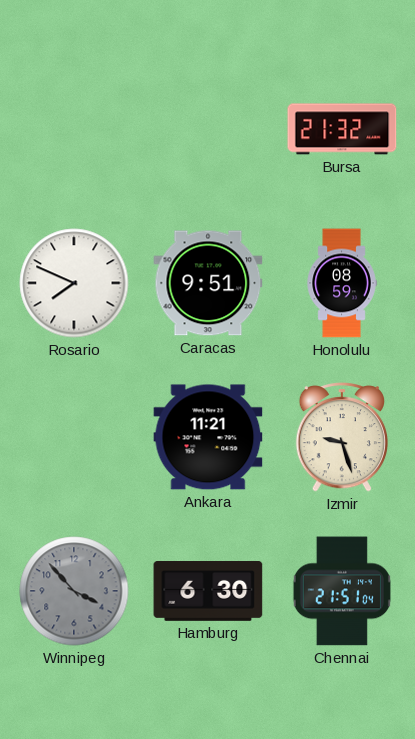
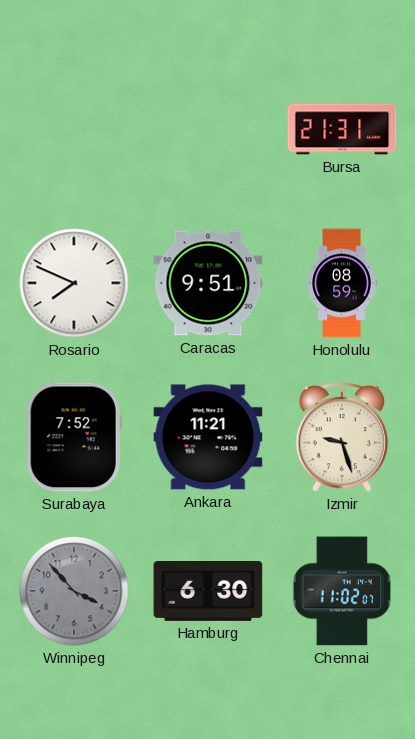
Bursa: 21:32 -> 21:31
Surabaya: none -> 7:52
Chennai: 21:51 -> 11:02
